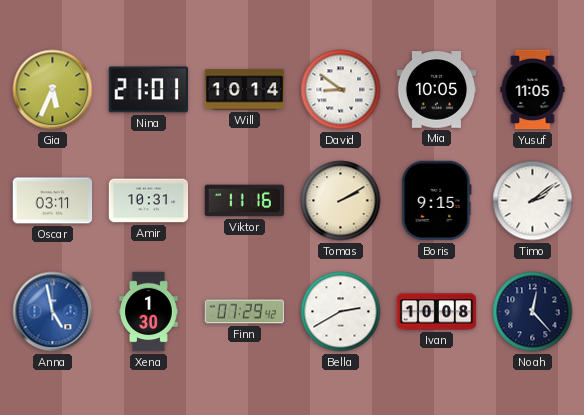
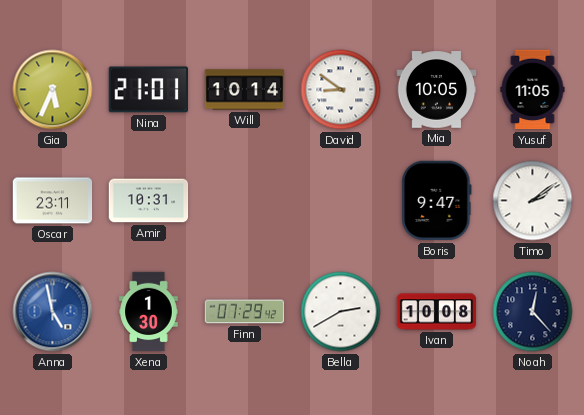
Oscar: 03:11 -> 23:11
Viktor: 11:16 -> none
Tomas: 2:10 -> none
Boris: 9:15 -> 9:47
